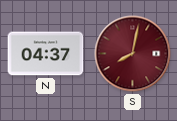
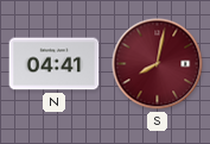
N: 04:37 -> 04:41
